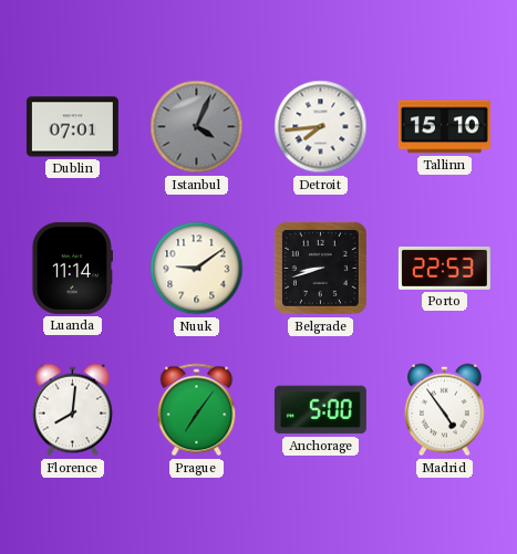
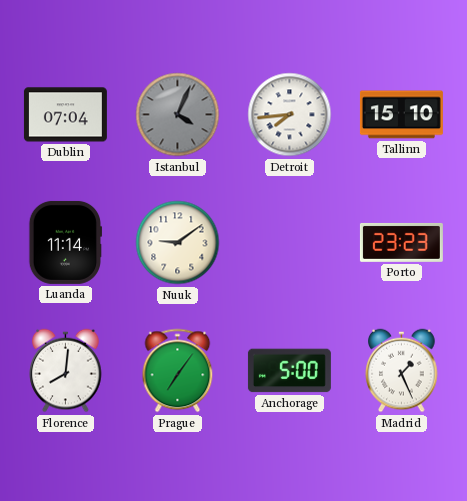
Dublin: 07:01 -> 07:04
Belgrade: 8:42 -> none
Porto: 22:53 -> 23:23
Madrid: 4:54 -> 1:26
